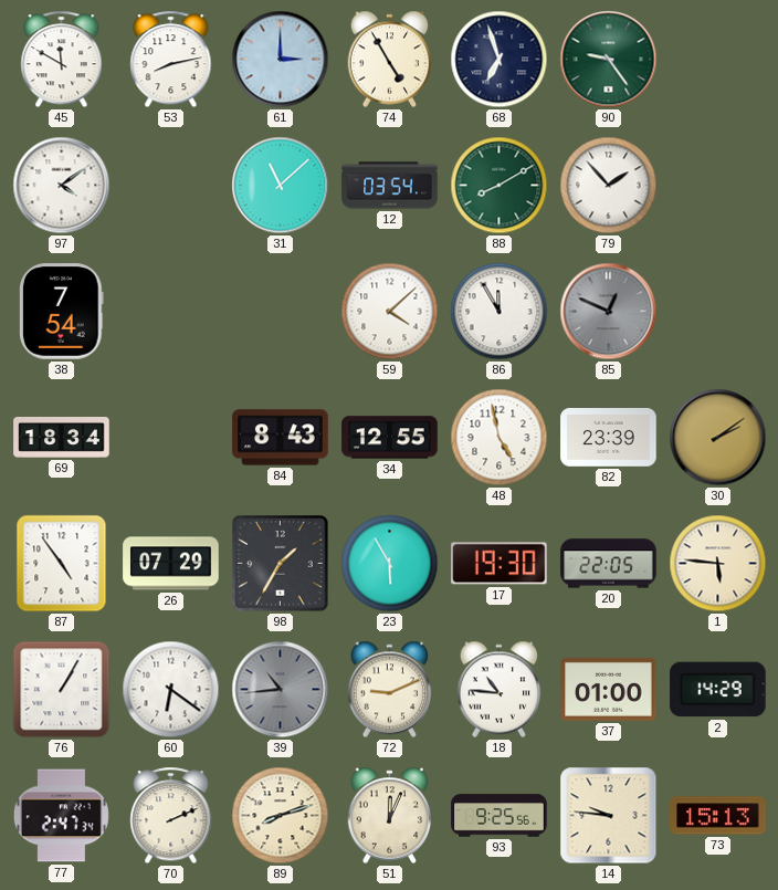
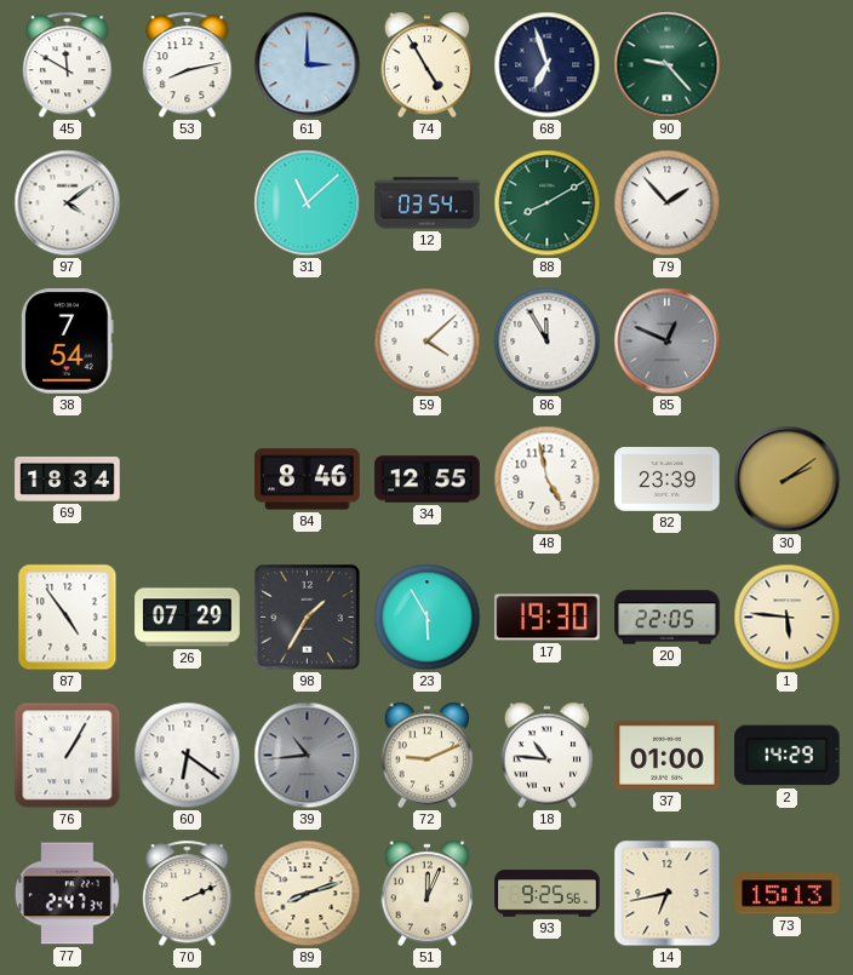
90: 9:24 -> 9:23
84: 8:43 -> 8:46
14: 9:46 -> 6:43
